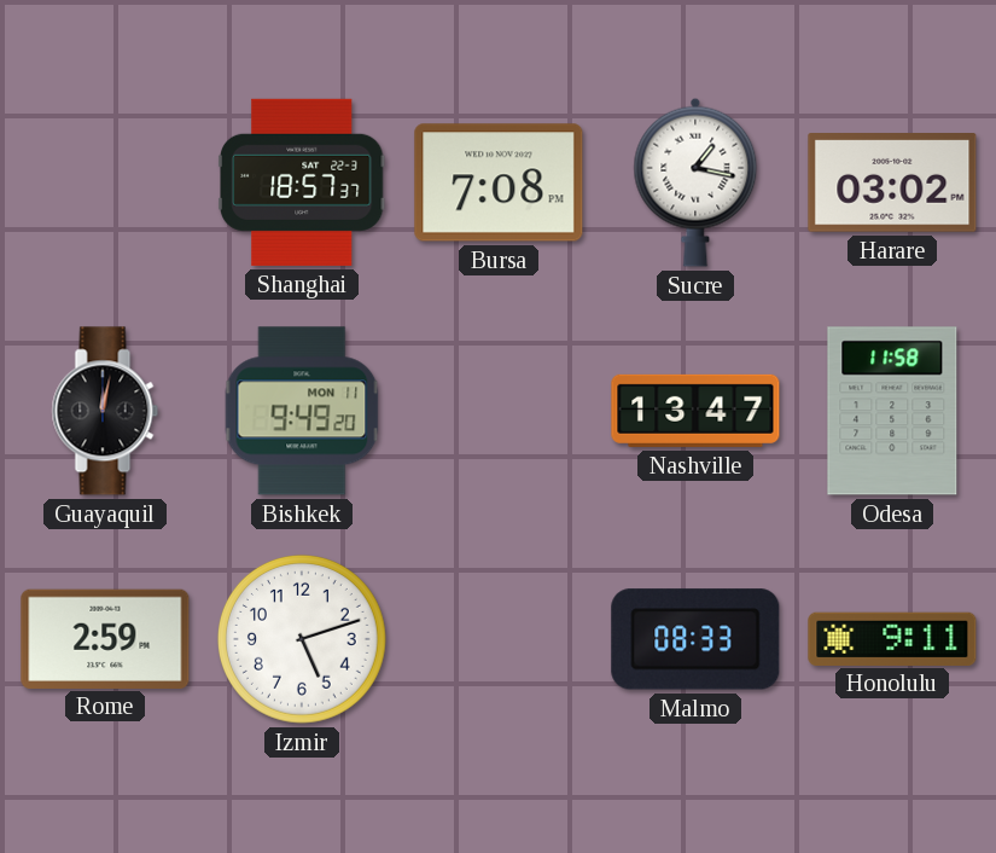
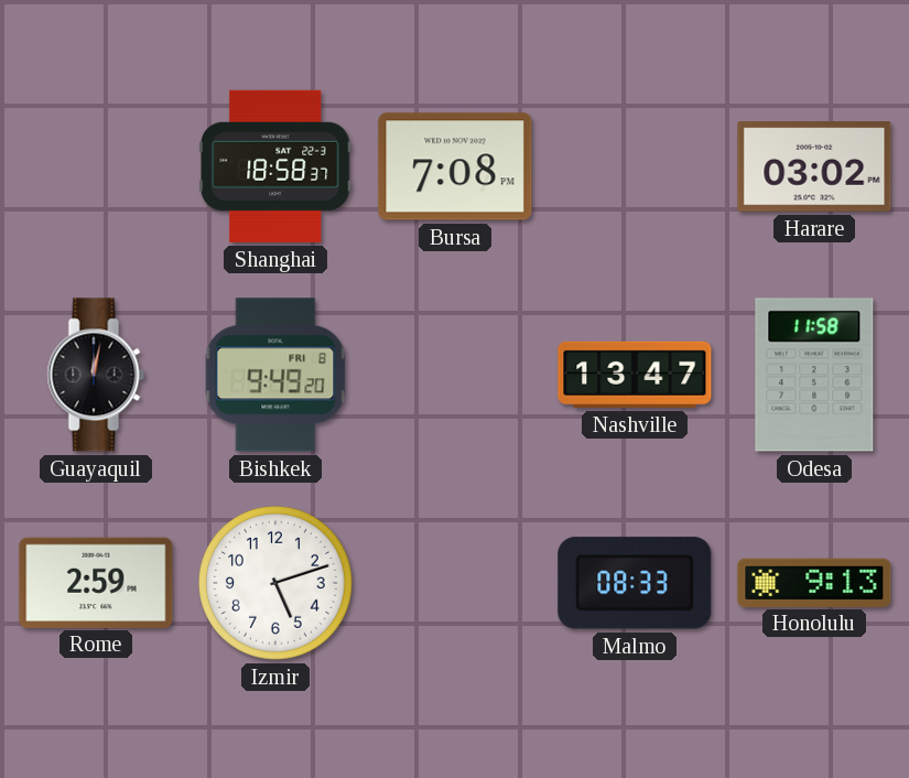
Shanghai: 18:57 -> 18:58
Sucre: 1:17 -> none
Bishkek date: MON 11 -> FRI 8
Honolulu: 9:11 -> 9:13
